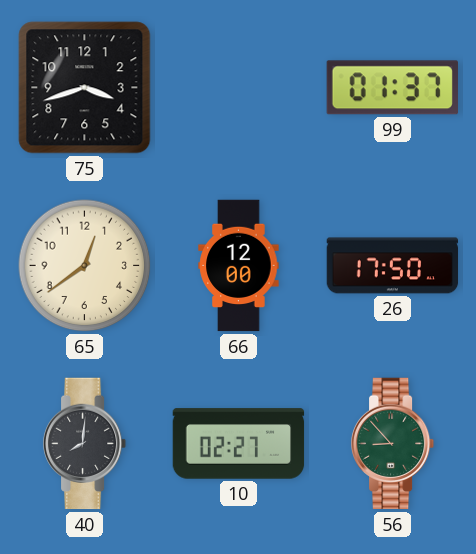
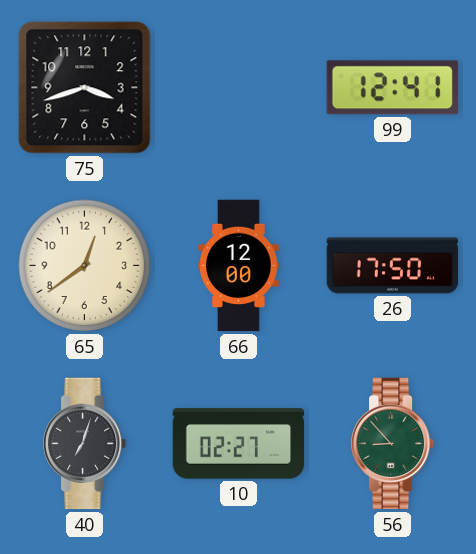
99: 01:37 -> 12:41
40: 8:01 -> 7:03
